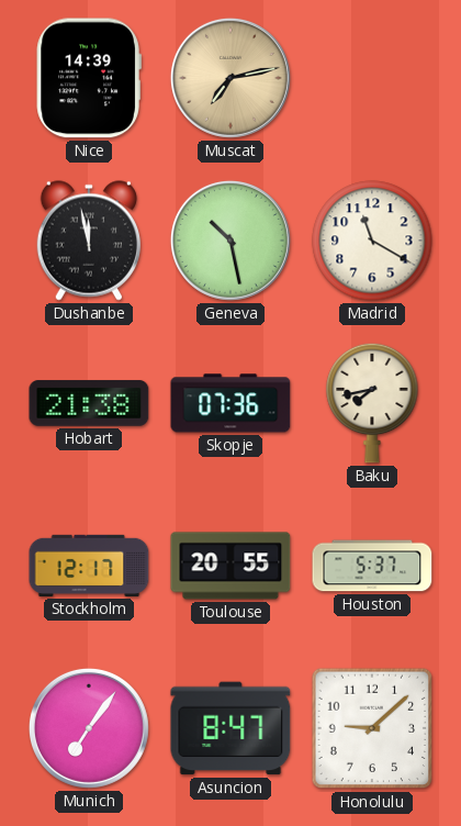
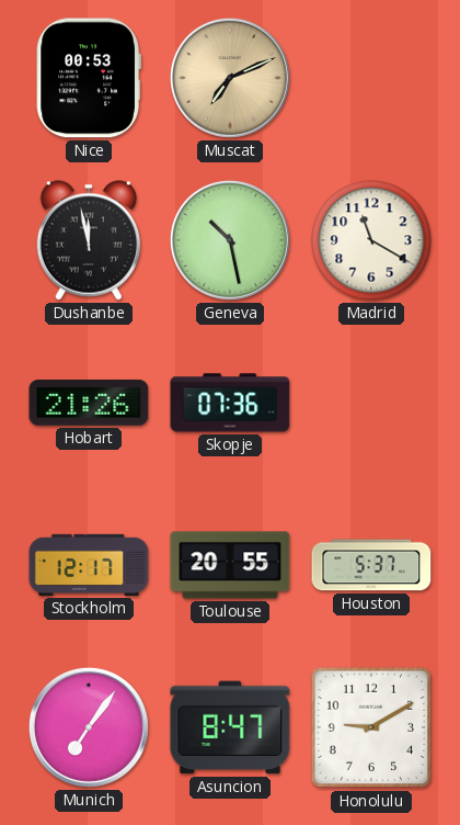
Nice: 14:39 -> 00:53
Muscat: 7:13 -> 7:11
Hobart: 21:38 -> 21:26
Baku: 7:43 -> none
Honolulu: 9:08 -> 9:10
